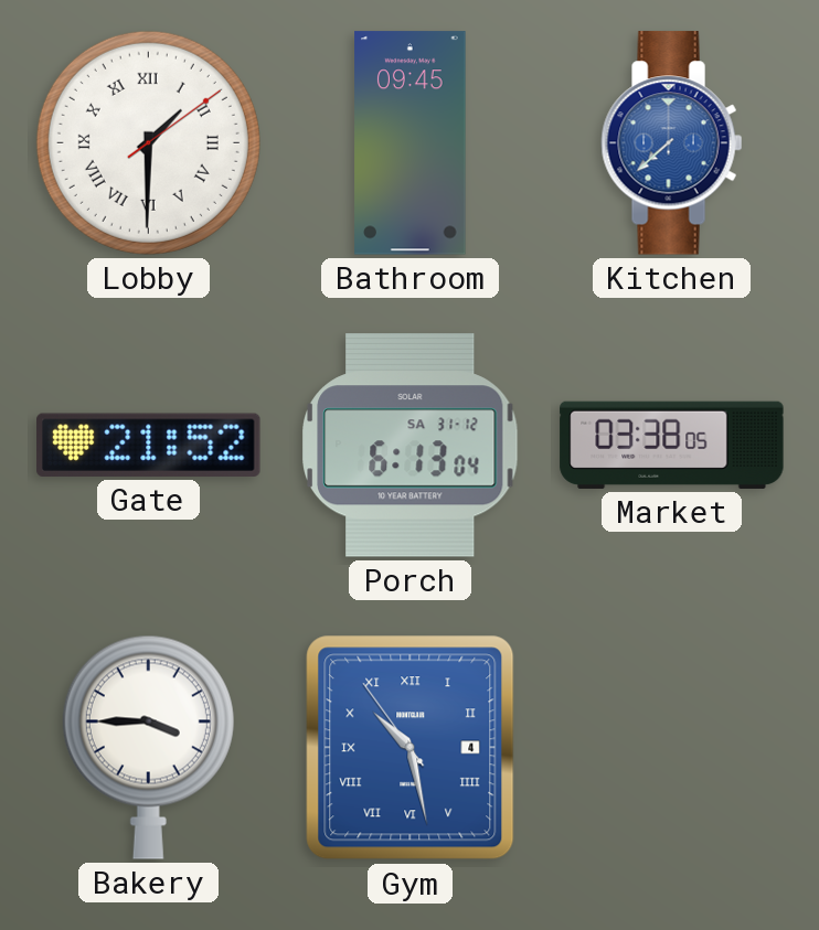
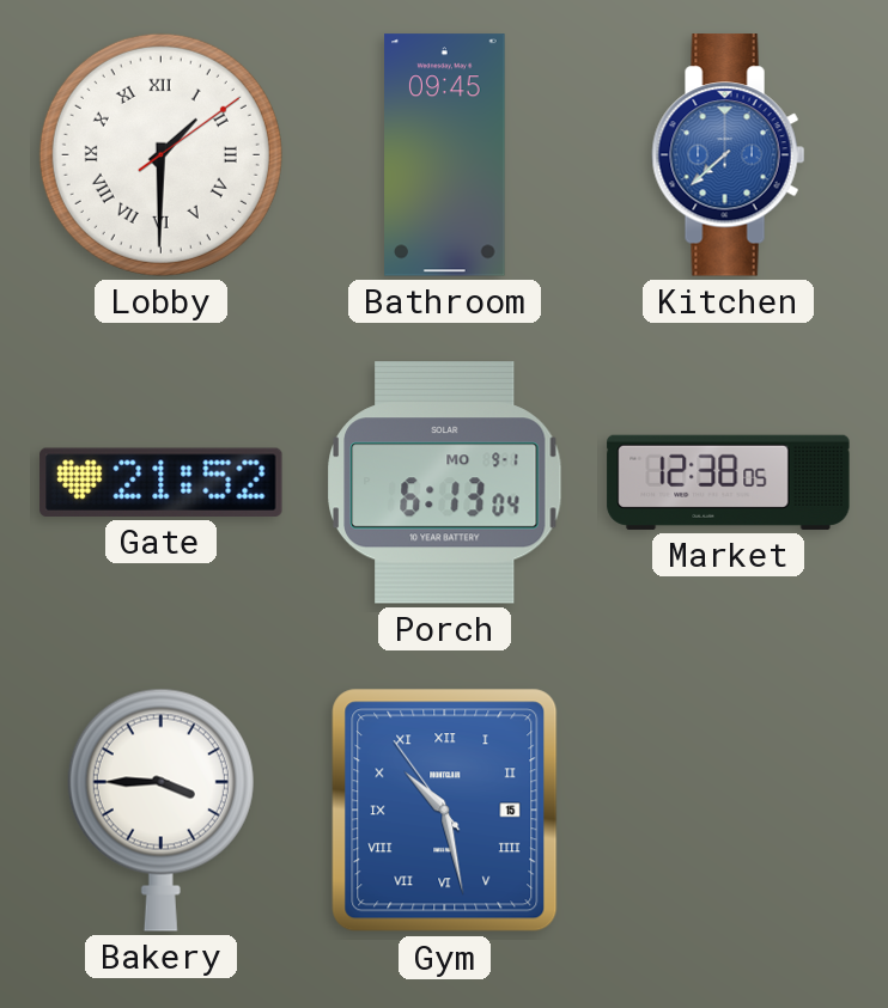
Porch date: SA 31-12 -> MO 9-1
Market: 03:38 -> 12:38
Gym date: 4 -> 15
